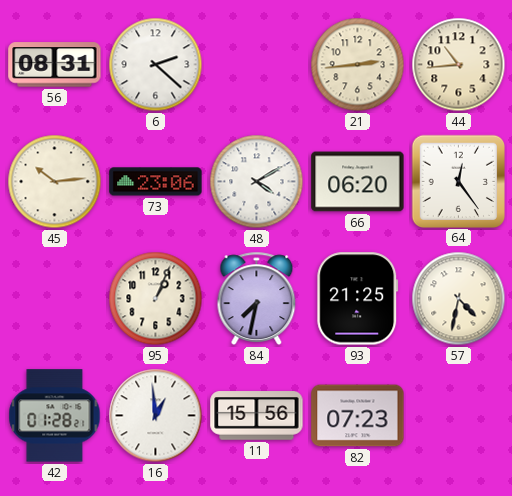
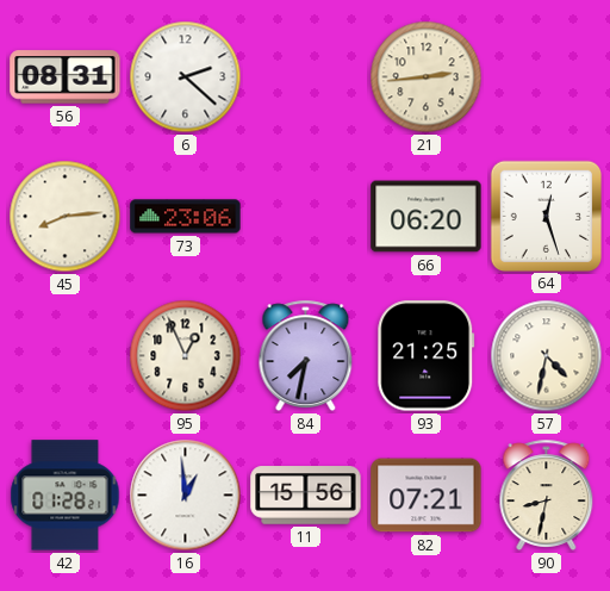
44: 10:44 -> none
45: 10:14 -> 8:14
48: 4:10 -> none
64: 12:24 -> 12:27
95: 1:04 -> 12:56
82: 07:23 -> 07:21
90: none -> 8:32
